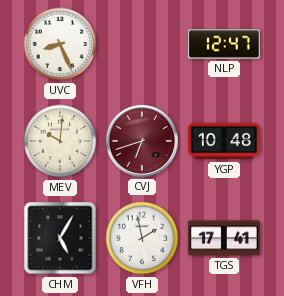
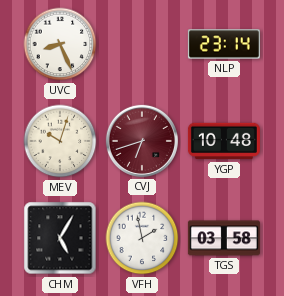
NLP: 12:47 -> 23:14
MEV: 10:01 -> 10:03
TGS: 17:41 -> 03:58
